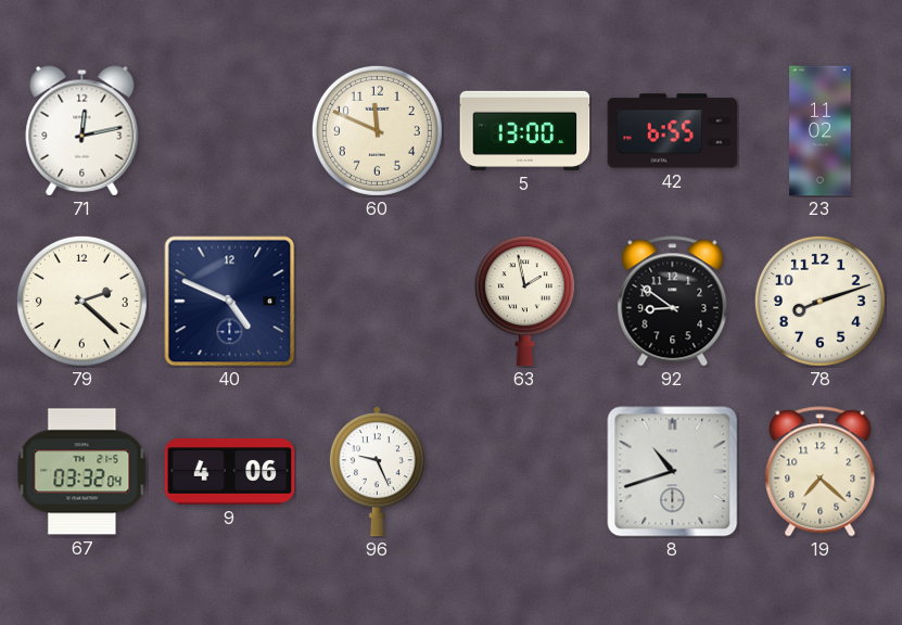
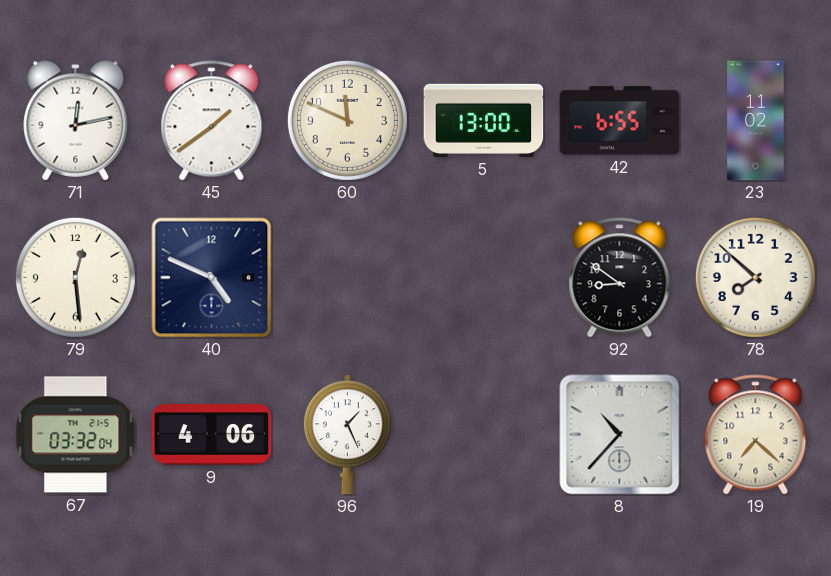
45: none -> 1:39
79: 2:22 -> 12:29
63: 1:58 -> none
78: 8:12 -> 7:52
96: 9:26 -> 1:26
8: 10:42 -> 10:37
